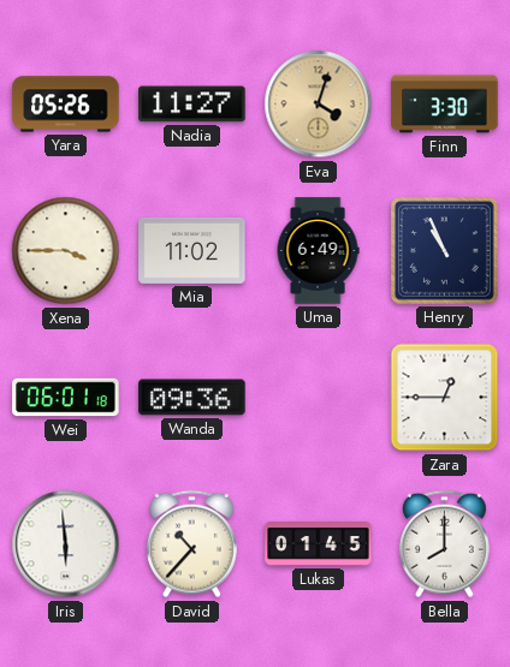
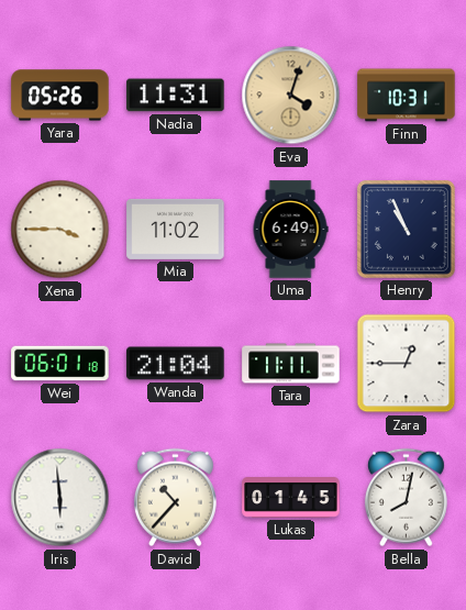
Nadia: 11:27 -> 11:31
Finn: 3:30 -> 10:31
Wanda: 09:36 -> 21:04
Tara: none -> 11:11
Bella: 8:00 -> 8:02
